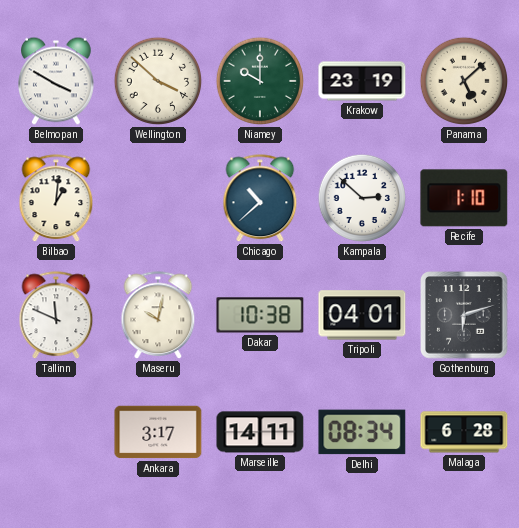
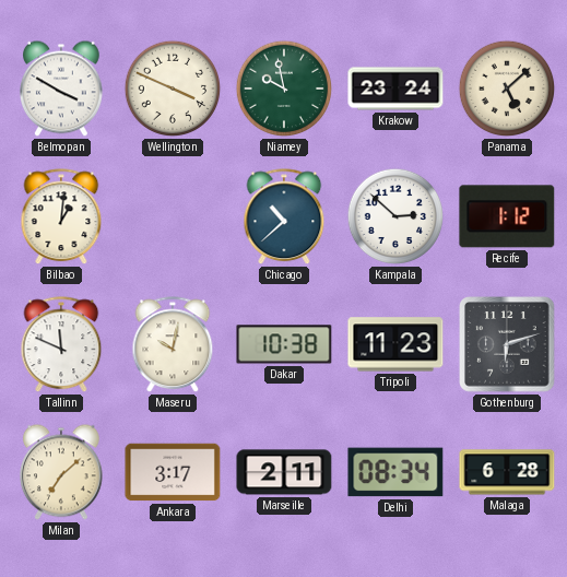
Wellington: 3:52 -> 3:49
Niamey: 10:00 -> 9:58
Krakow: 23:19 -> 23:24
Recife: 1:10 -> 1:12
Tripoli: 04:01 -> 11:23
Milan: none -> 7:08
Marseille: 14:11 -> 2:11
